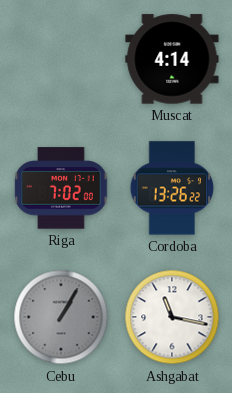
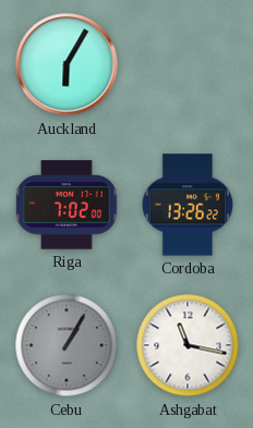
Auckland: none -> 6:05
Muscat: 4:14 -> none
